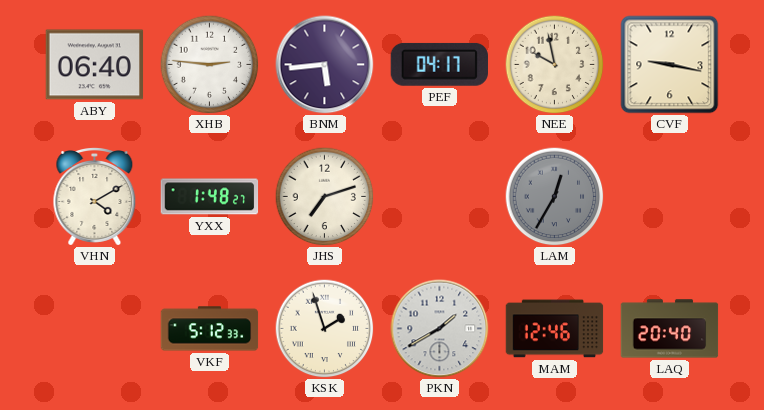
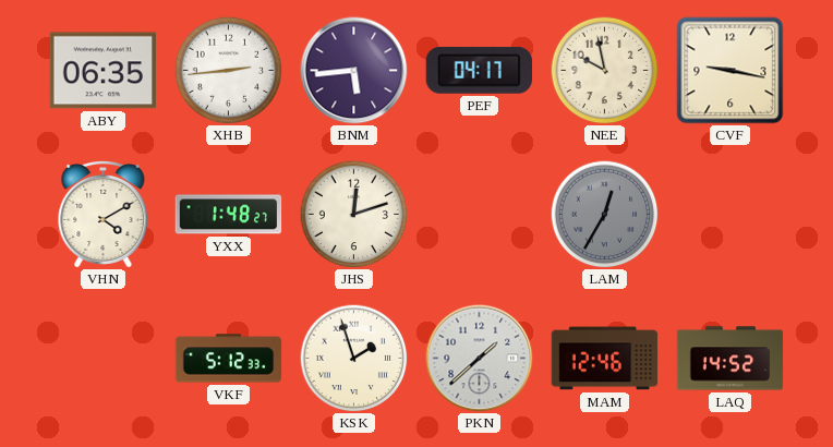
ABY: 06:40 -> 06:35
XHB: 2:46 -> 2:44
JHS: 7:12 -> 12:12
PKN: 1:40 -> 1:38
LAQ: 20:40 -> 14:52
